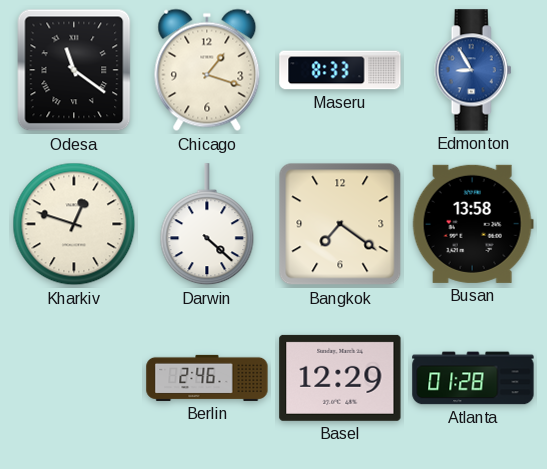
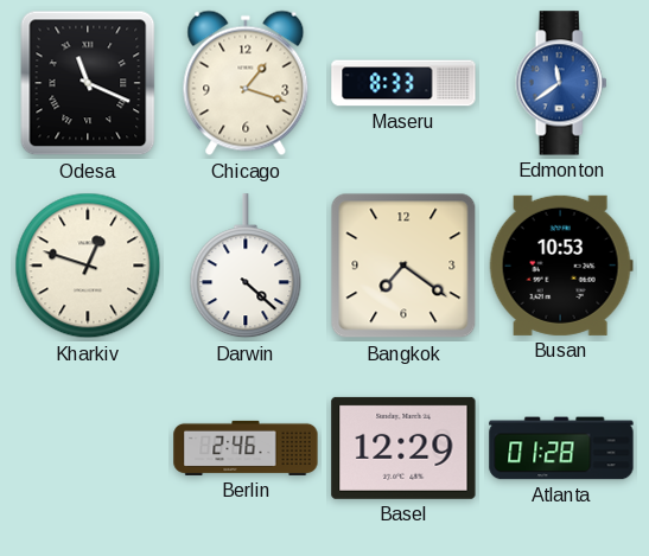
Odesa: 11:21 -> 11:19
Edmonton: 8:55 -> 11:39
Busan: 13:58 -> 10:53
